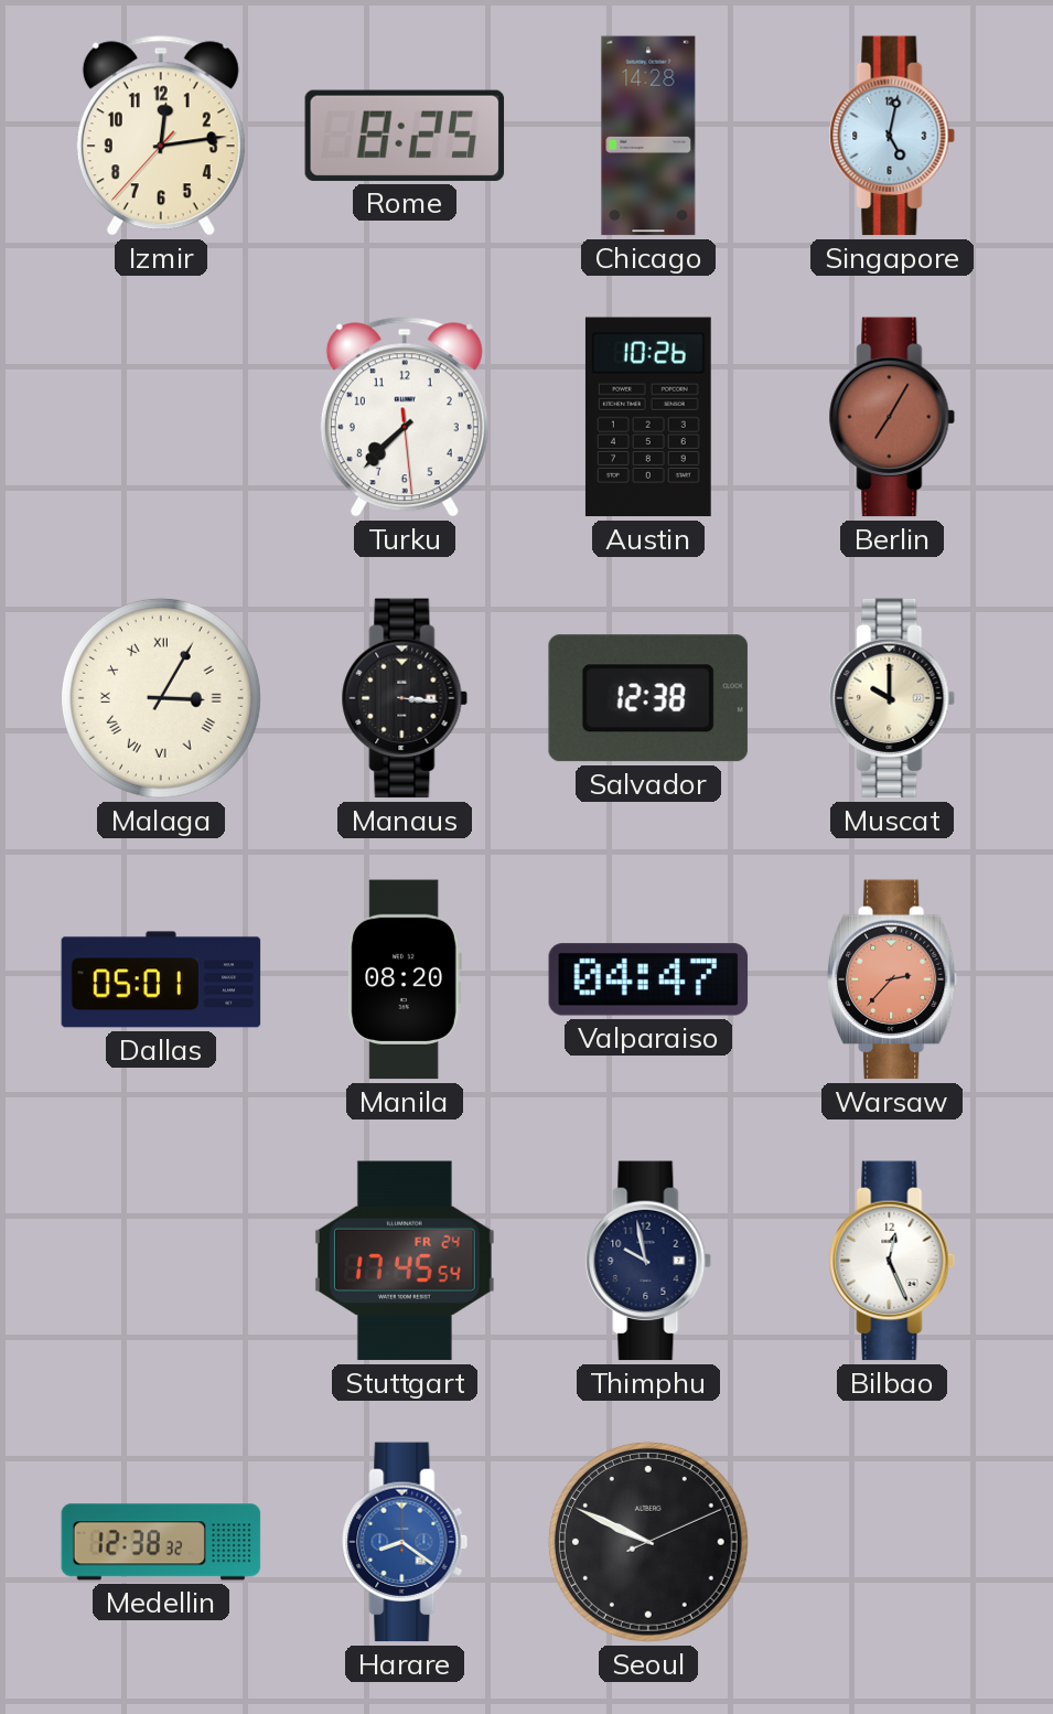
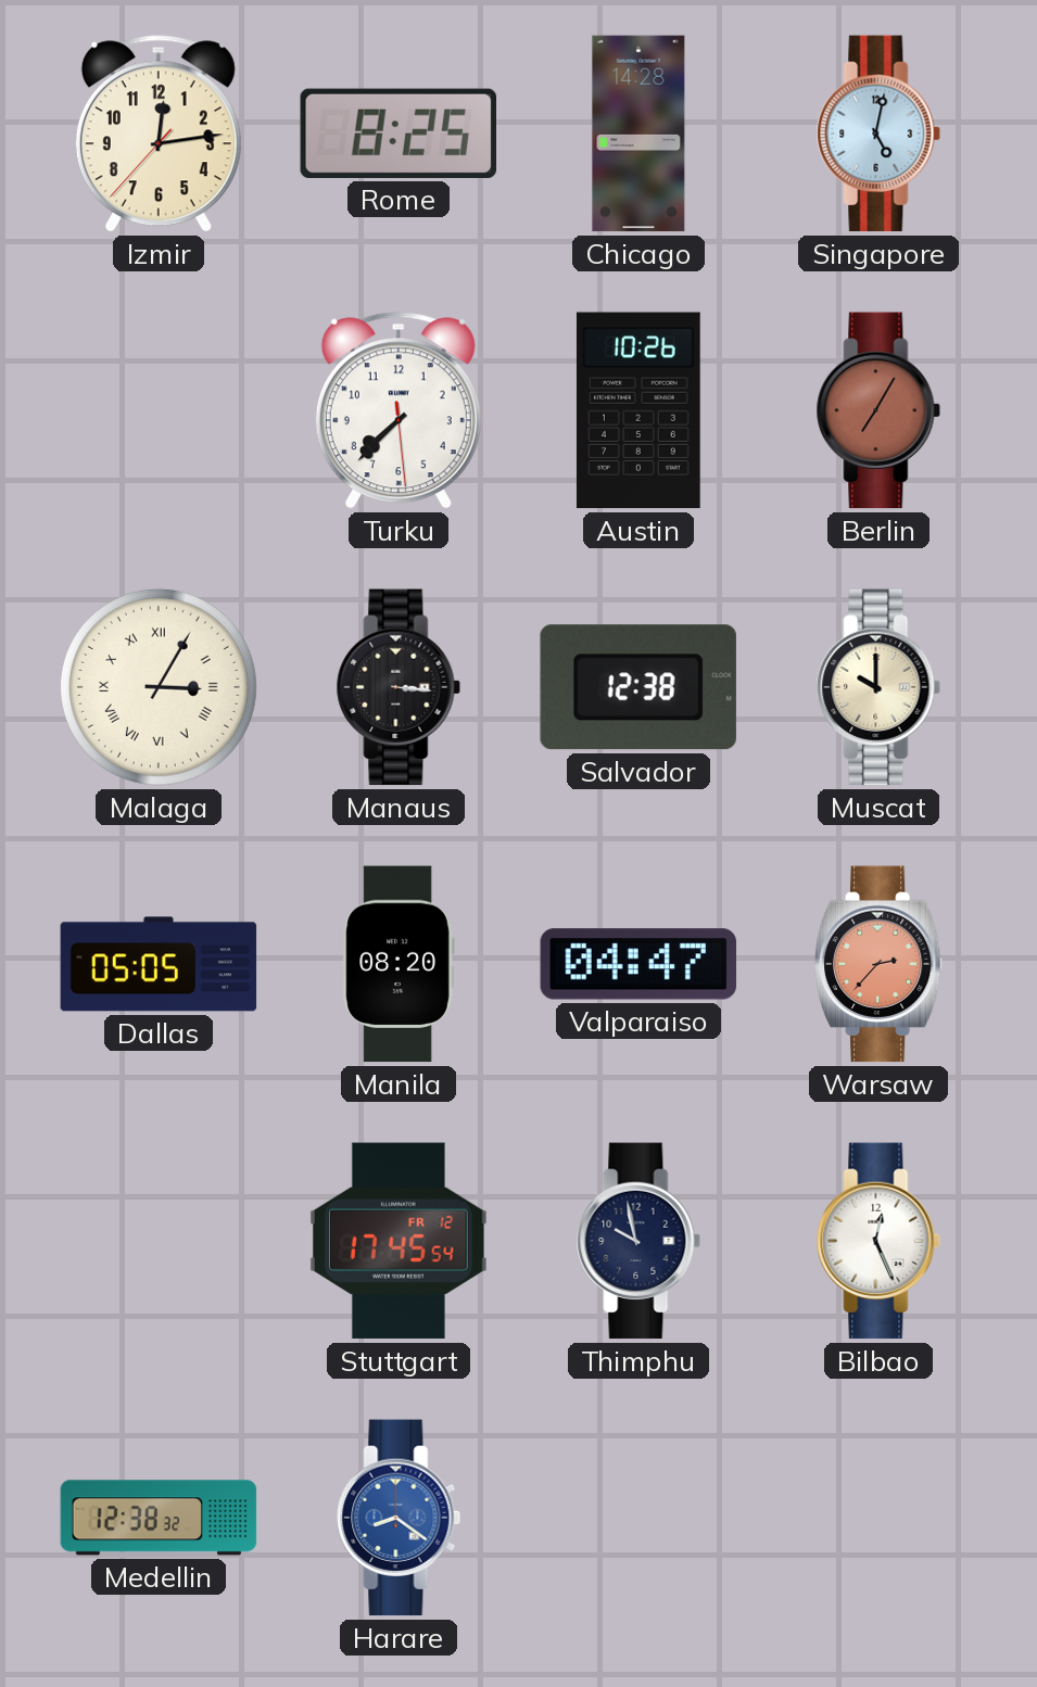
Dallas: 05:01 -> 05:05
Stuttgart date: FR 24 -> FR 12
Seoul: 9:49 -> none
